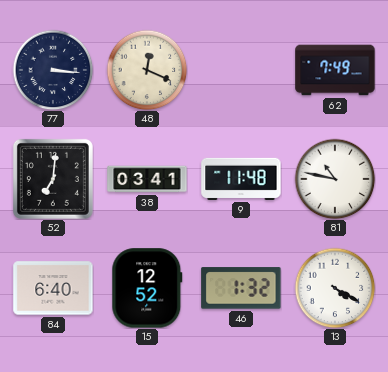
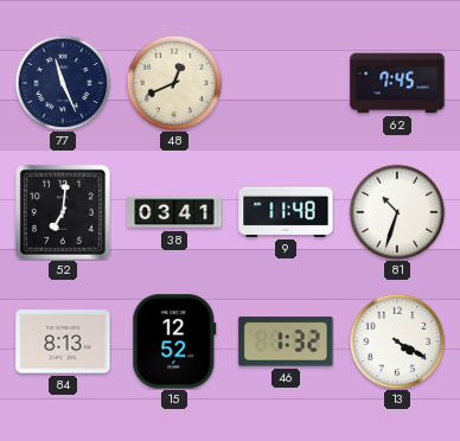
77: 3:16 -> 11:26
48: 12:19 -> 12:41
62: 7:49 -> 7:45
81: 10:47 -> 10:33
84: 6:40 -> 8:13
